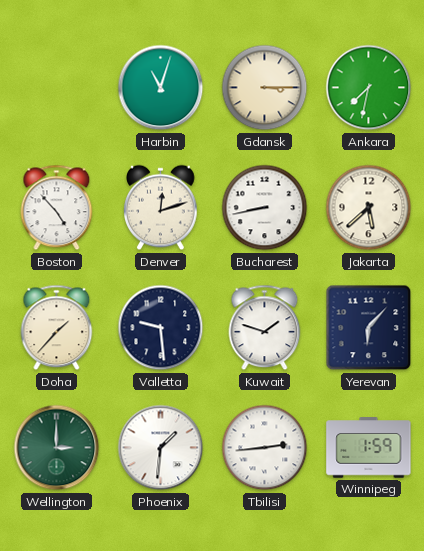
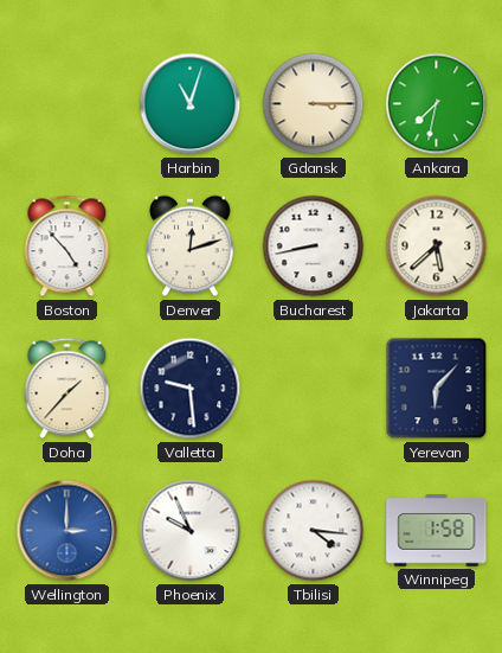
Kuwait: 1:48 -> none
Wellington dial: green -> blue
Phoenix: 1:31 -> 9:56
Tbilisi: 2:44 -> 4:16
Winnipeg: 1:59 -> 1:58
